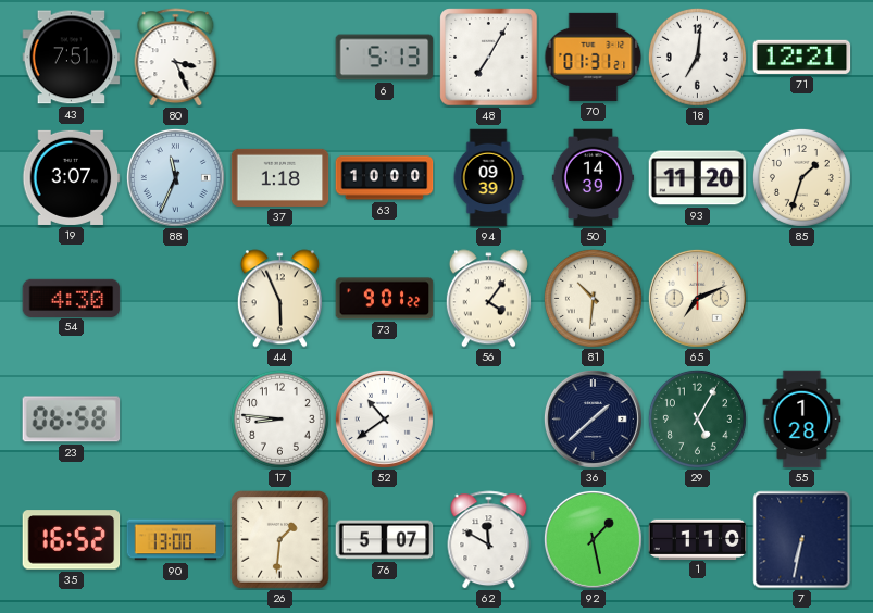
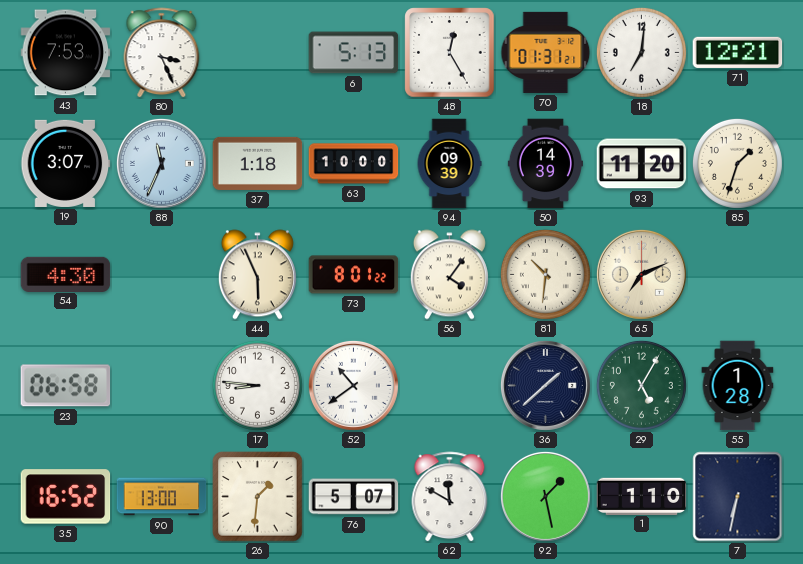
43: 7:51 -> 7:53
48: 7:05 -> 12:25
73: 9:01 -> 8:01
